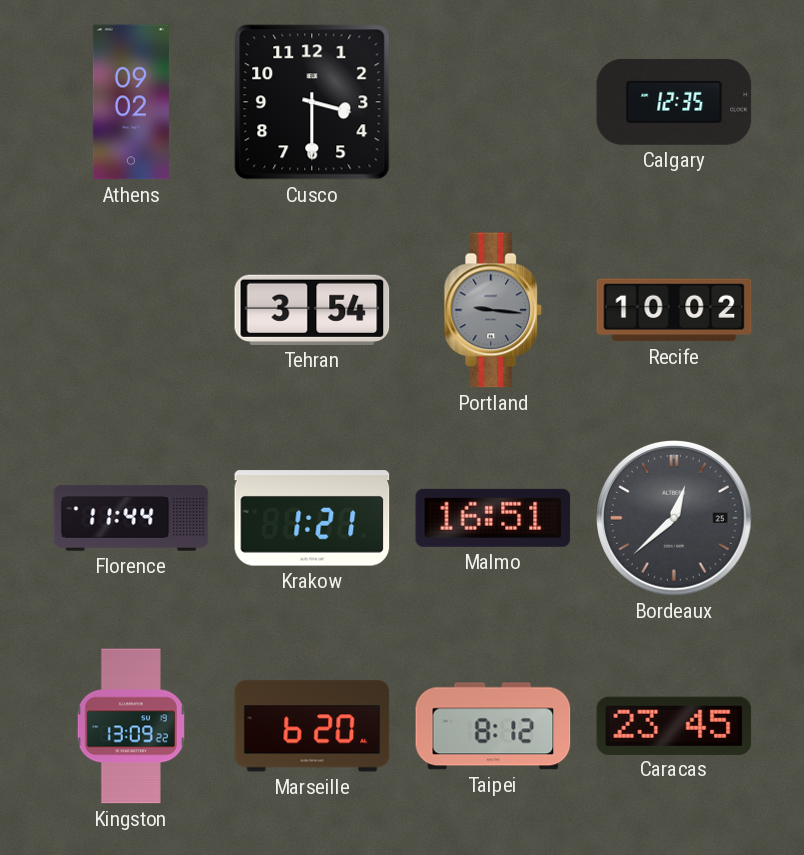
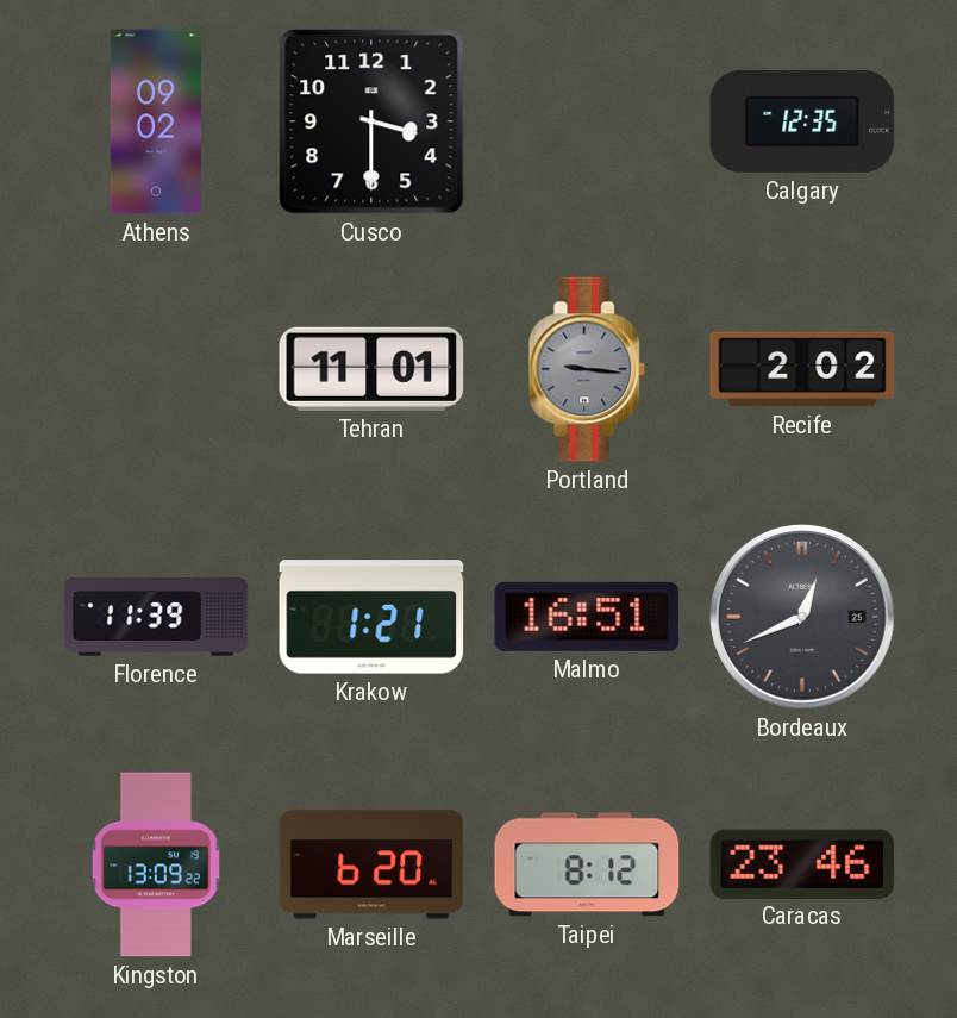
Tehran: 3:54 -> 11:01
Recife: 10:02 -> 2:02
Florence: 11:44 -> 11:39
Bordeaux: 12:38 -> 12:41
Caracas: 23:45 -> 23:46
